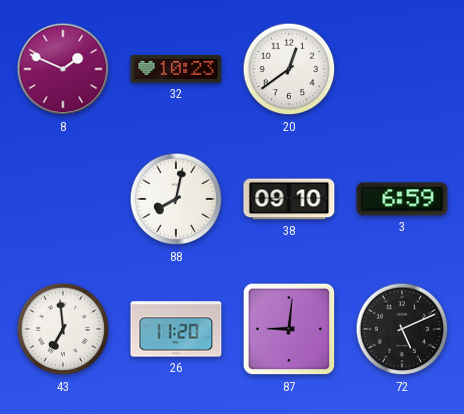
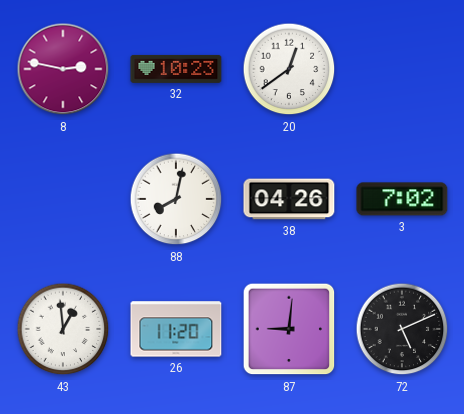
8: 1:49 -> 2:47
38: 09:10 -> 04:26
3: 6:59 -> 7:02
43: 6:59 -> 12:59
